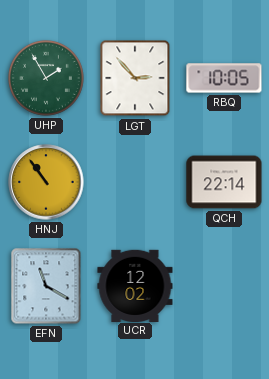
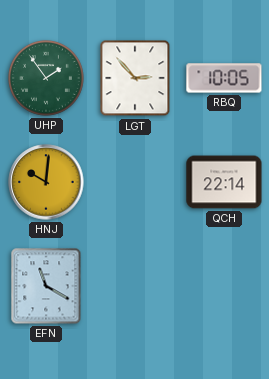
UHP: 1:55 -> 1:54
HNJ: 10:54 -> 10:01
UCR: 12:02 -> none
